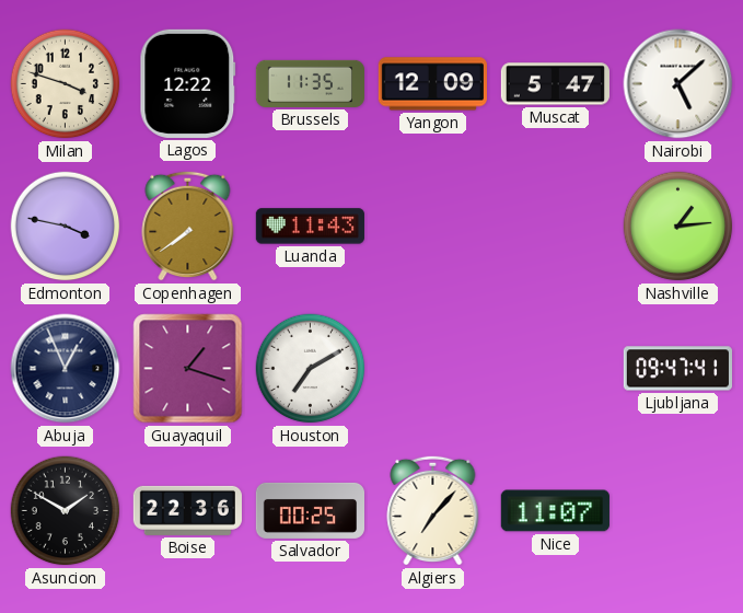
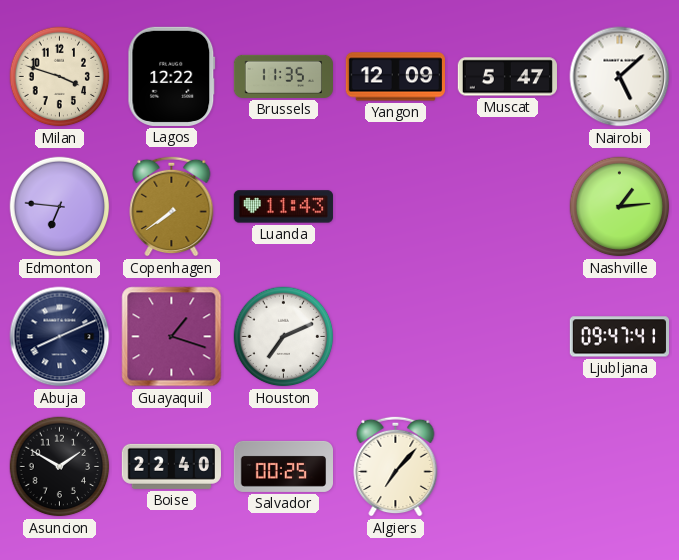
Edmonton: 3:47 -> 6:46
Abuja: 12:56 -> 8:11
Houston: 7:10 -> 7:11
Boise: 22:36 -> 22:40
Nice: 11:07 -> none
